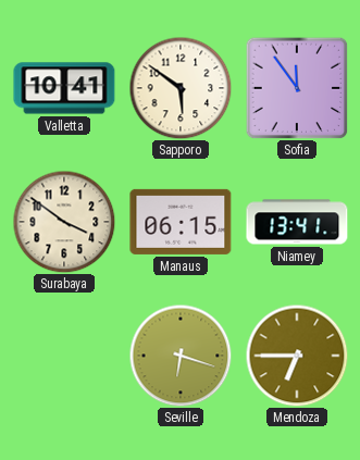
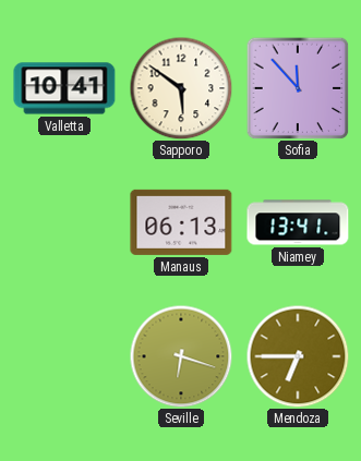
Sofia: 11:54 -> 11:53
Surabaya: 3:51 -> none
Manaus: 06:15 -> 06:13
